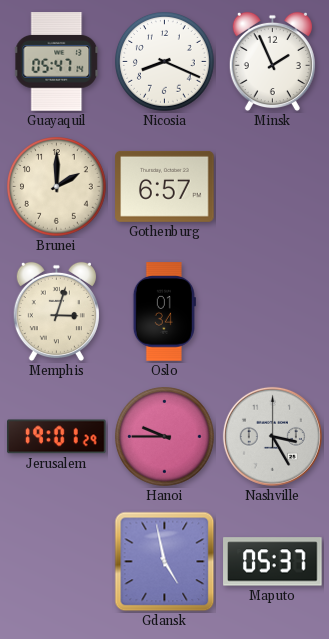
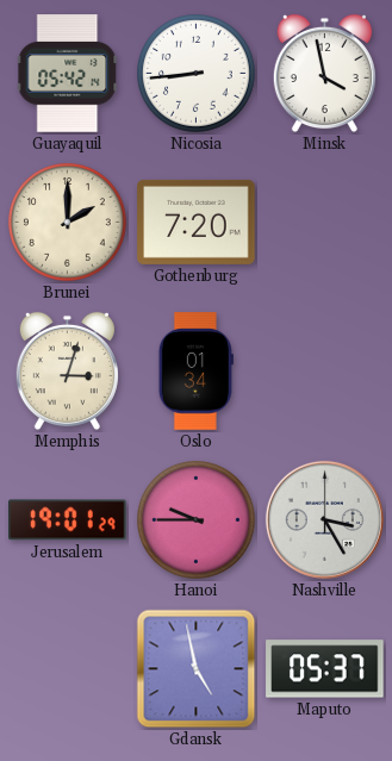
Guayaquil: 05:47 -> 05:42
Nicosia: 8:19 -> 8:44
Minsk: 1:56 -> 3:58
Gothenburg: 6:57 -> 7:20
